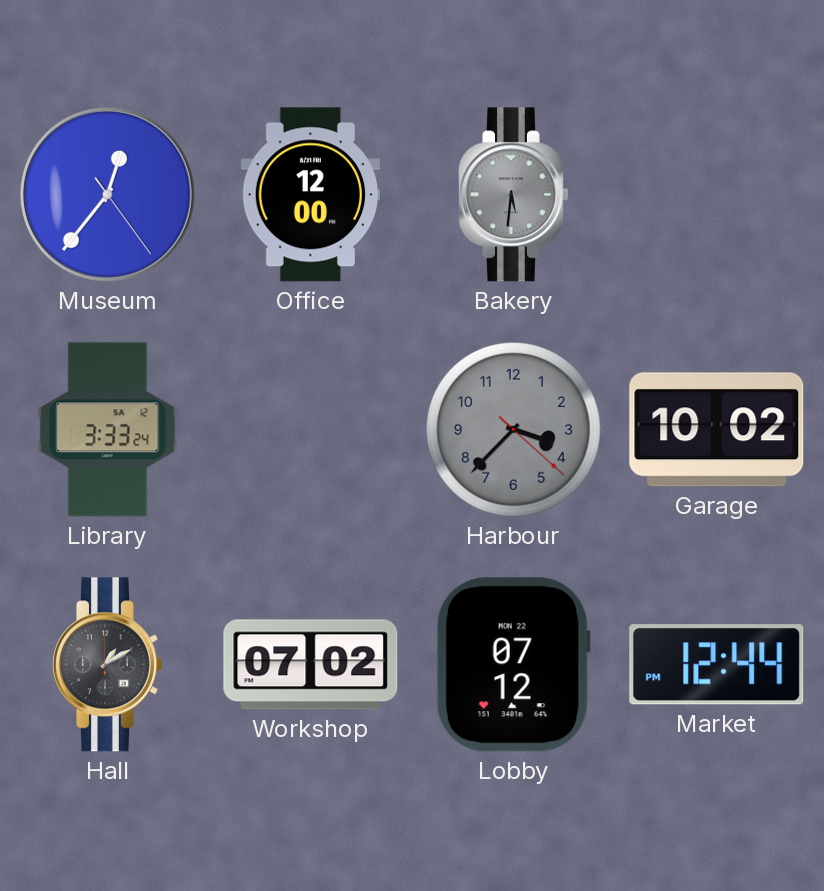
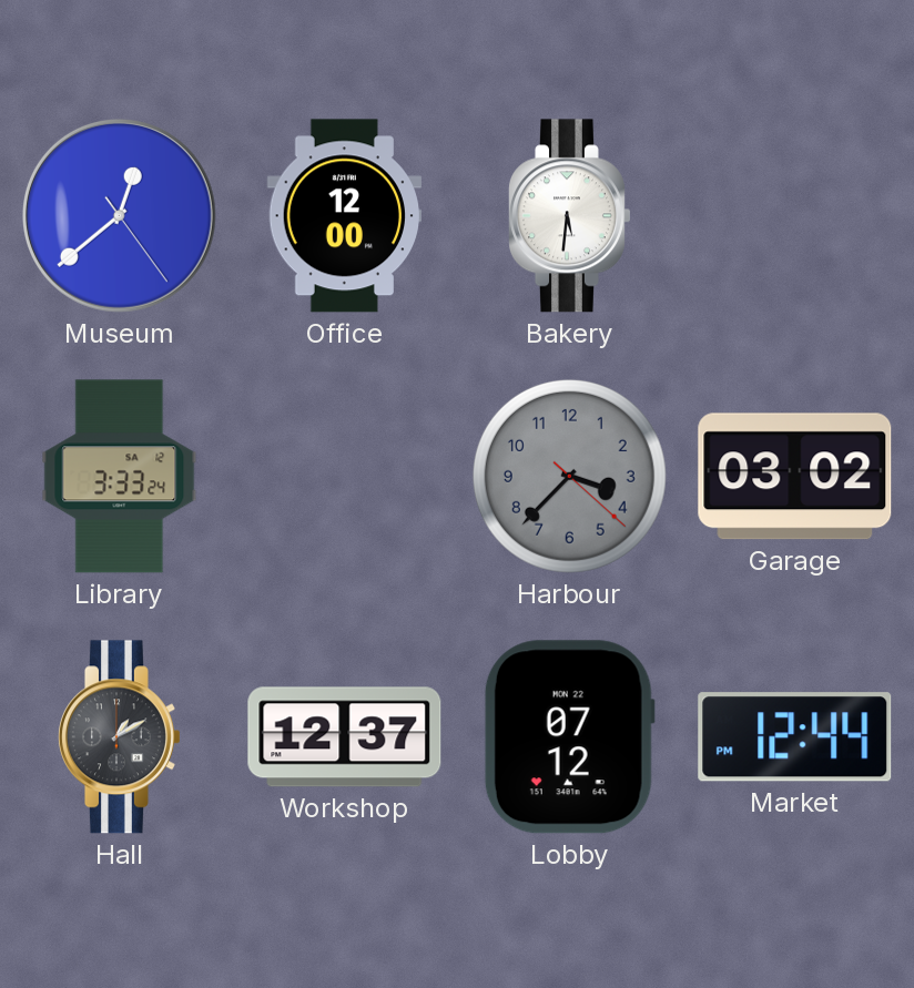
Museum: 12:36 -> 12:38
Bakery dial: grey -> white
Garage: 10:02 -> 03:02
Workshop: 07:02 -> 12:37
